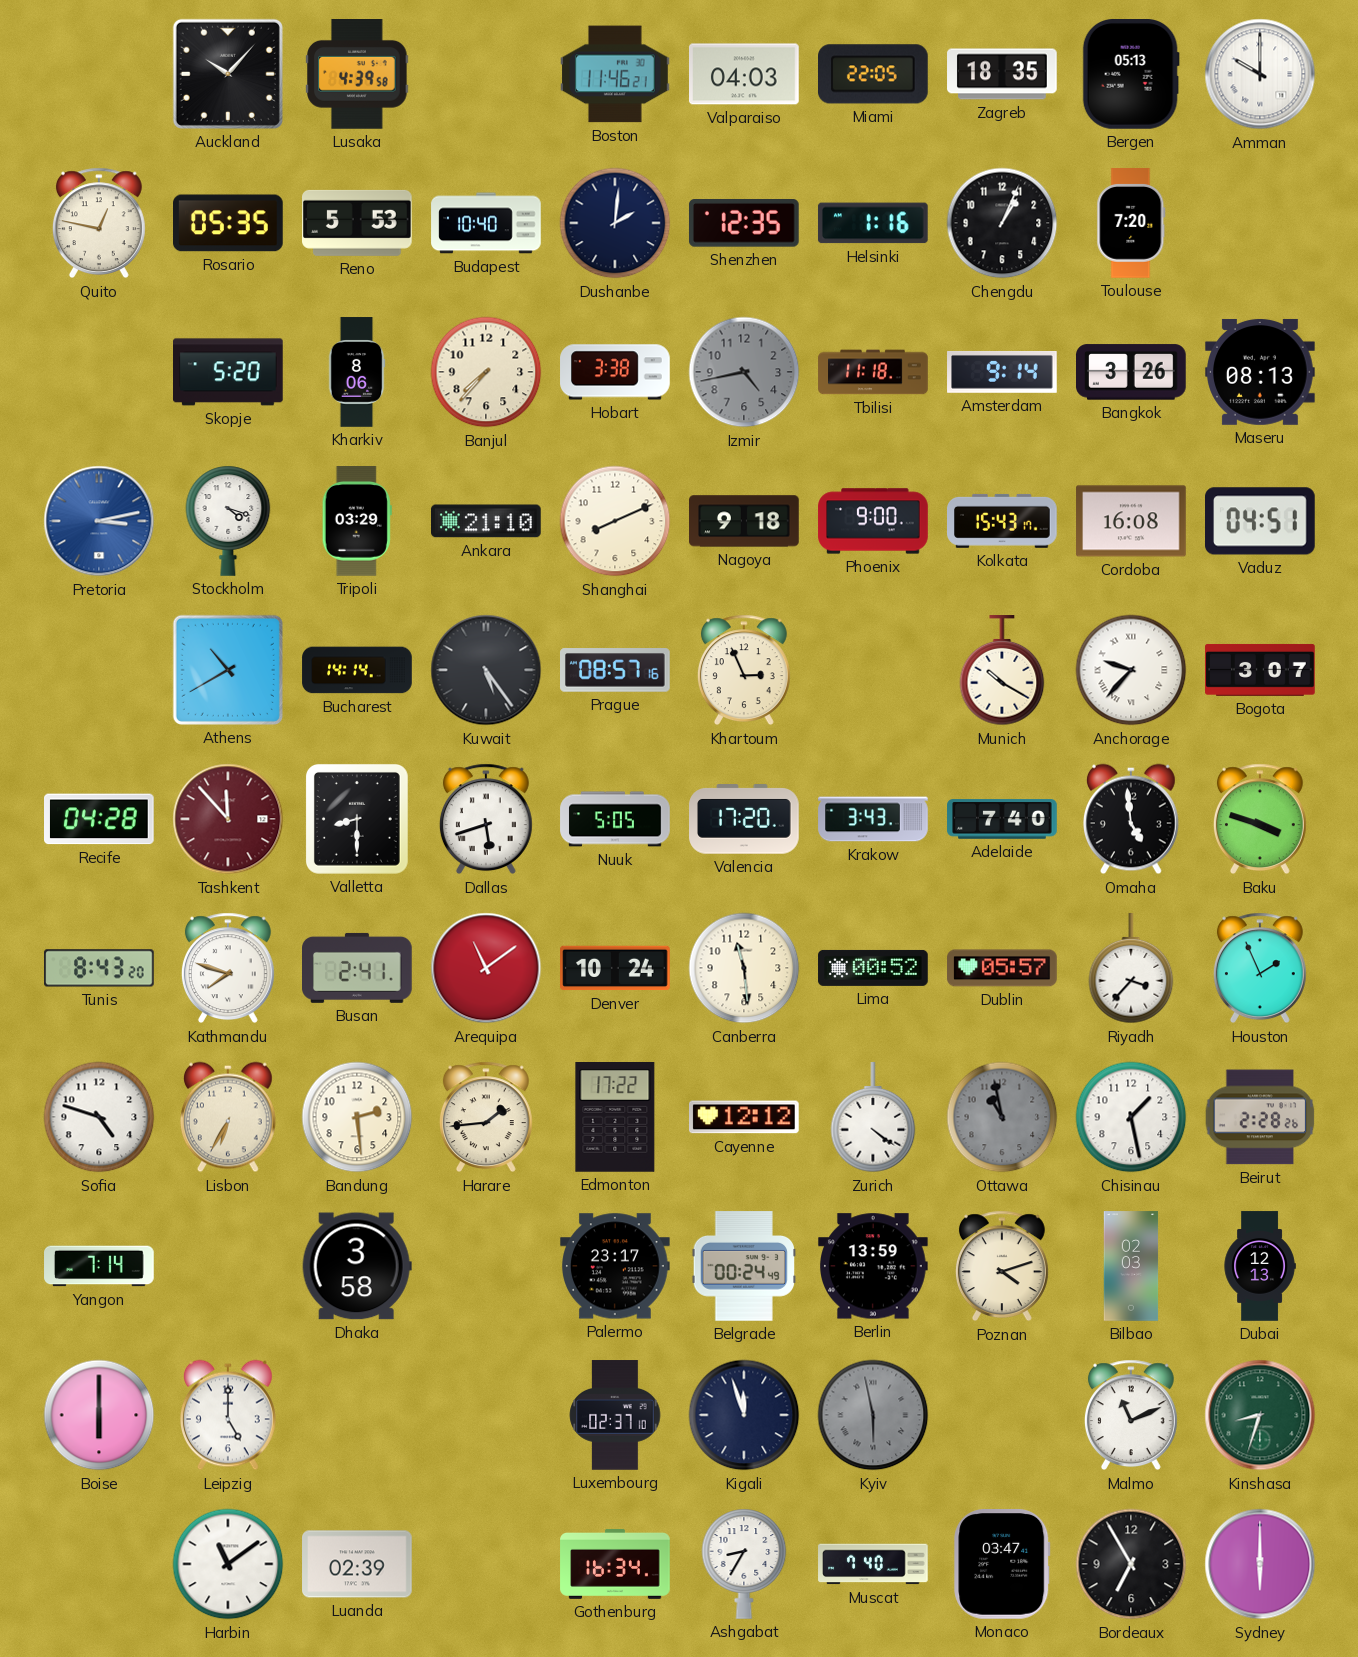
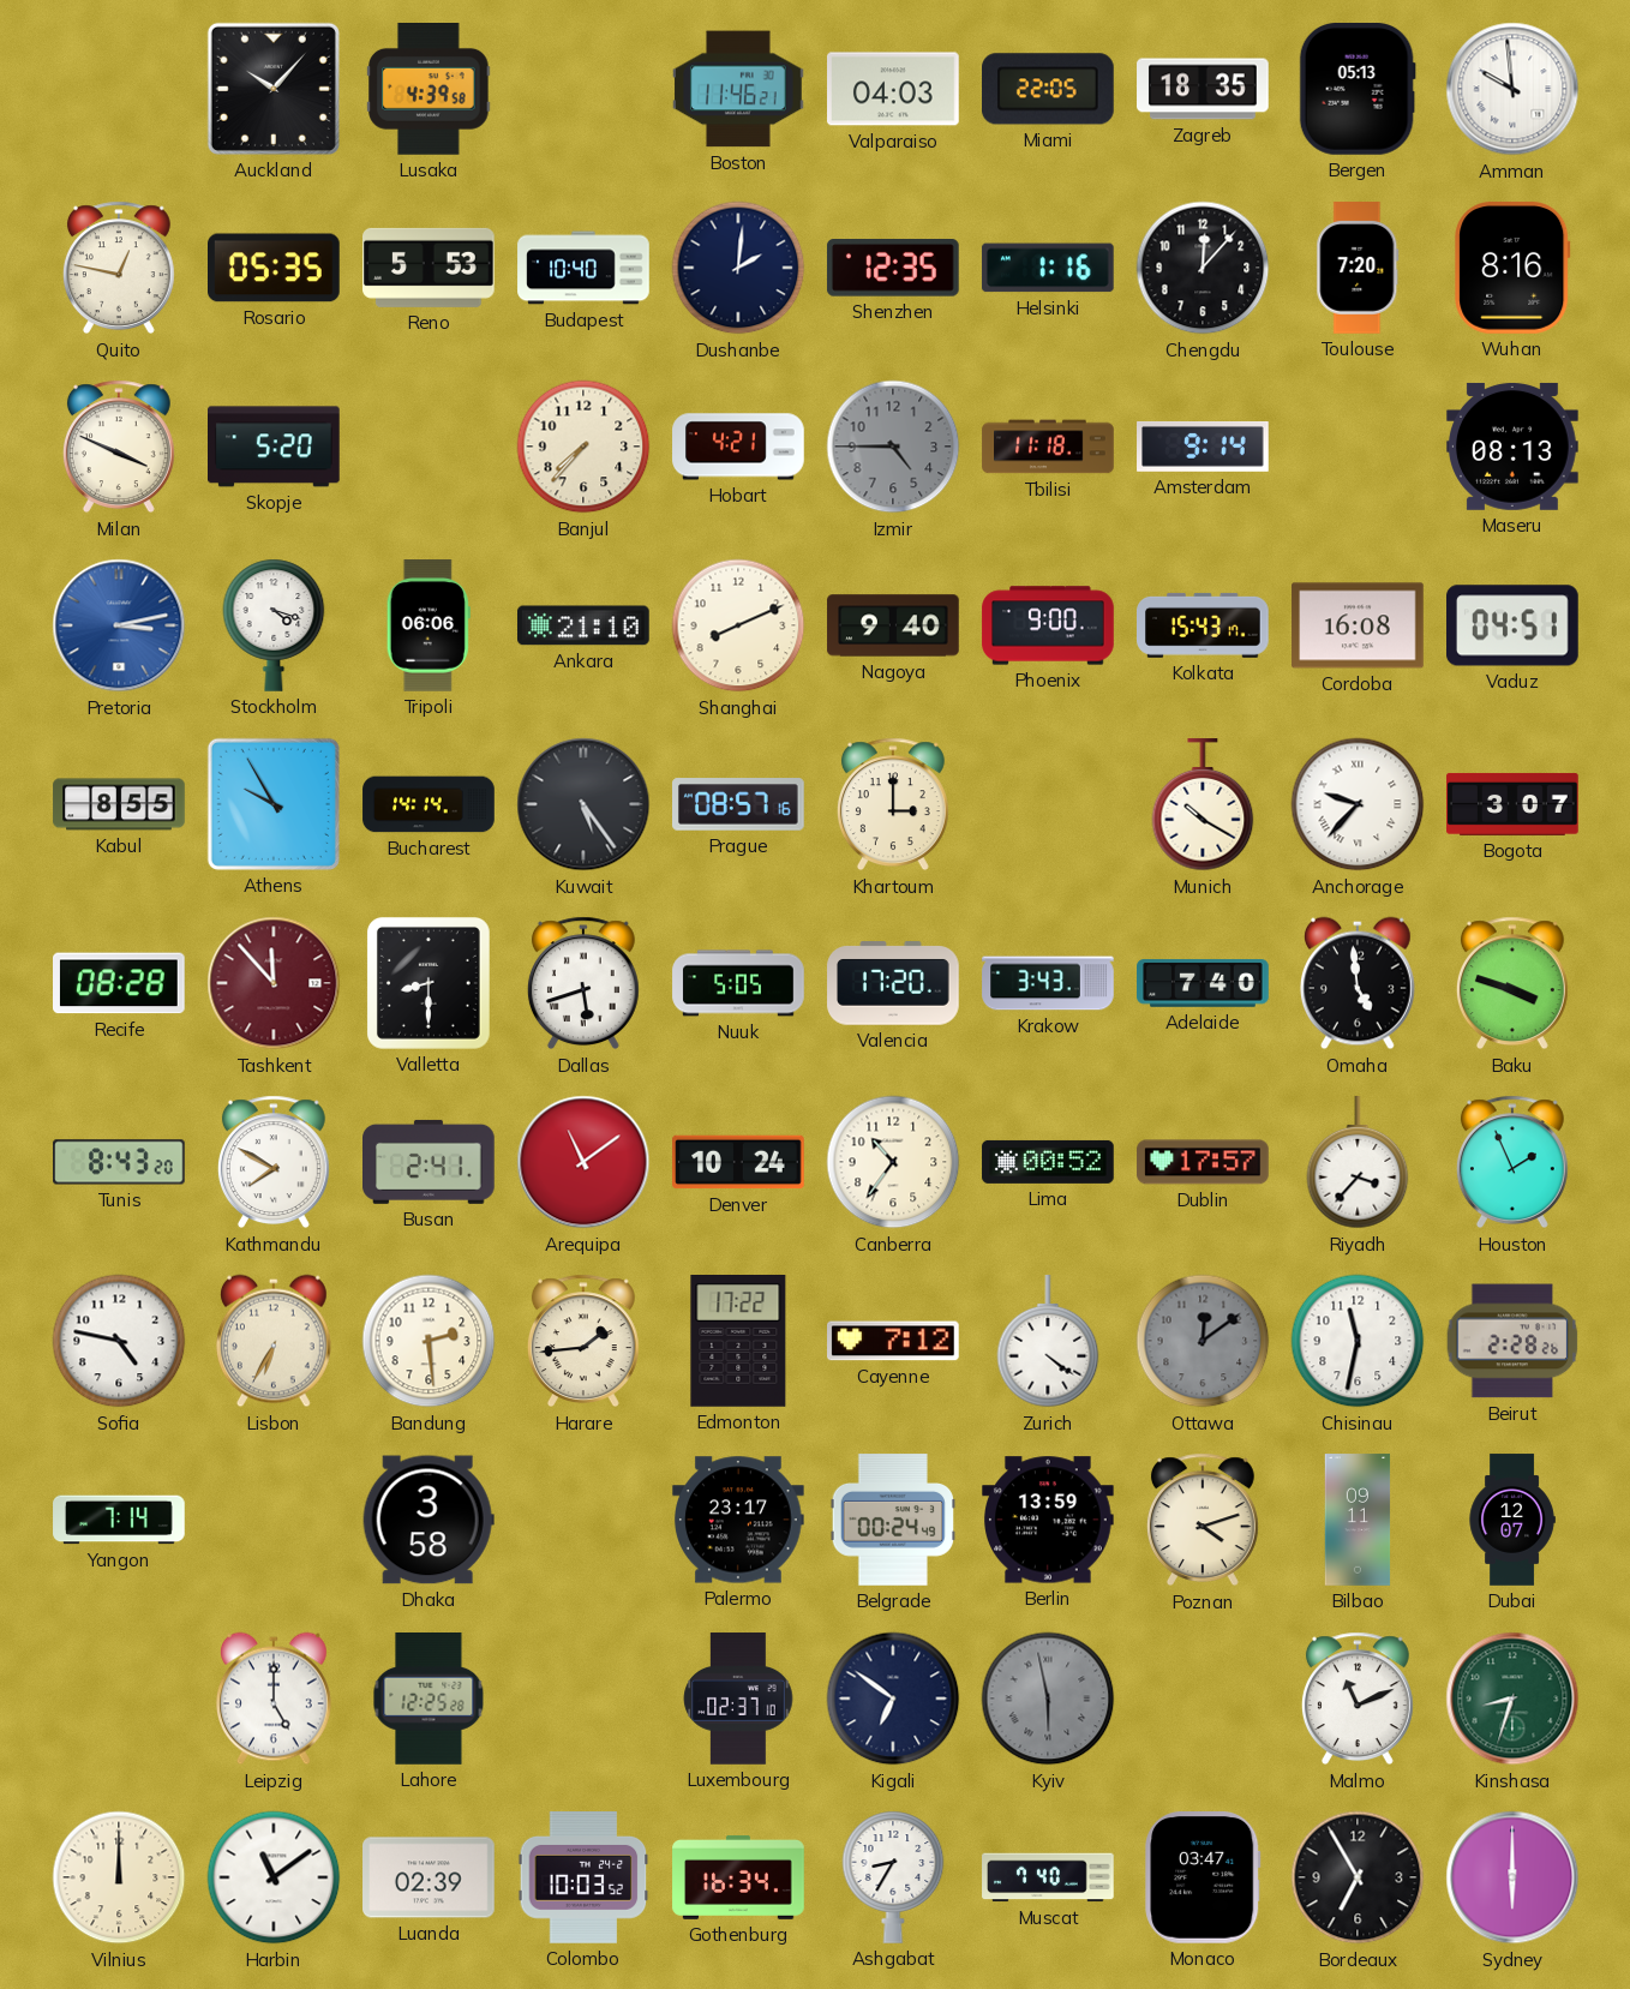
Amman: 10:00 -> 9:59
Chengdu: 1:04 -> 12:07
Wuhan: none -> 8:16
Milan: none -> 3:49
Kharkiv: 8:06 -> none
Hobart: 3:38 -> 4:21
Izmir: 4:43 -> 4:45
Bangkok: 3:26 -> none
Tripoli: 03:29 -> 06:06
Nagoya: 9:18 -> 9:40
Kabul: none -> 8:55
Athens: 10:40 -> 9:55
Khartoum: 2:56 -> 3:00
Recife: 04:28 -> 08:28
Kathmandu: 7:48 -> 7:50
Canberra: 11:29 -> 10:36
Dublin: 05:57 -> 17:57
Sofia: 4:48 -> 4:47
Cayenne: 12:12 -> 7:12
Ottawa: 10:58 -> 12:09
Chisinau: 1:28 -> 11:32
Bilbao: 02:03 -> 09:11
Dubai: 12:13 -> 12:07
Boise: 6:00 -> none
Lahore: none -> 12:25
Kigali: 11:57 -> 6:51
Vilnius: none -> 12:00
Colombo: none -> 10:03
